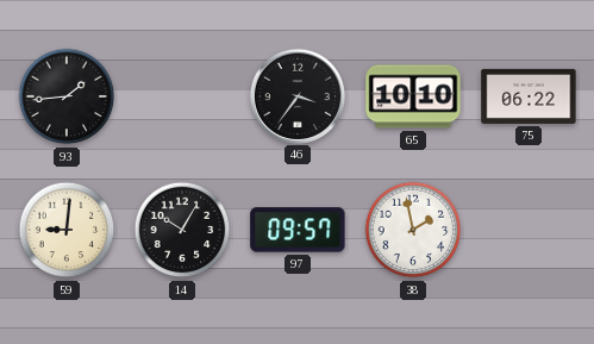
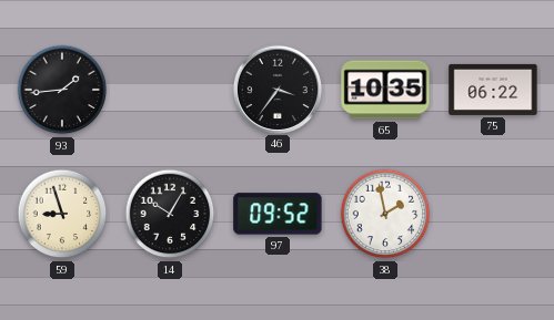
65: 10:10 -> 10:35
59: 9:01 -> 8:57
97: 09:57 -> 09:52
